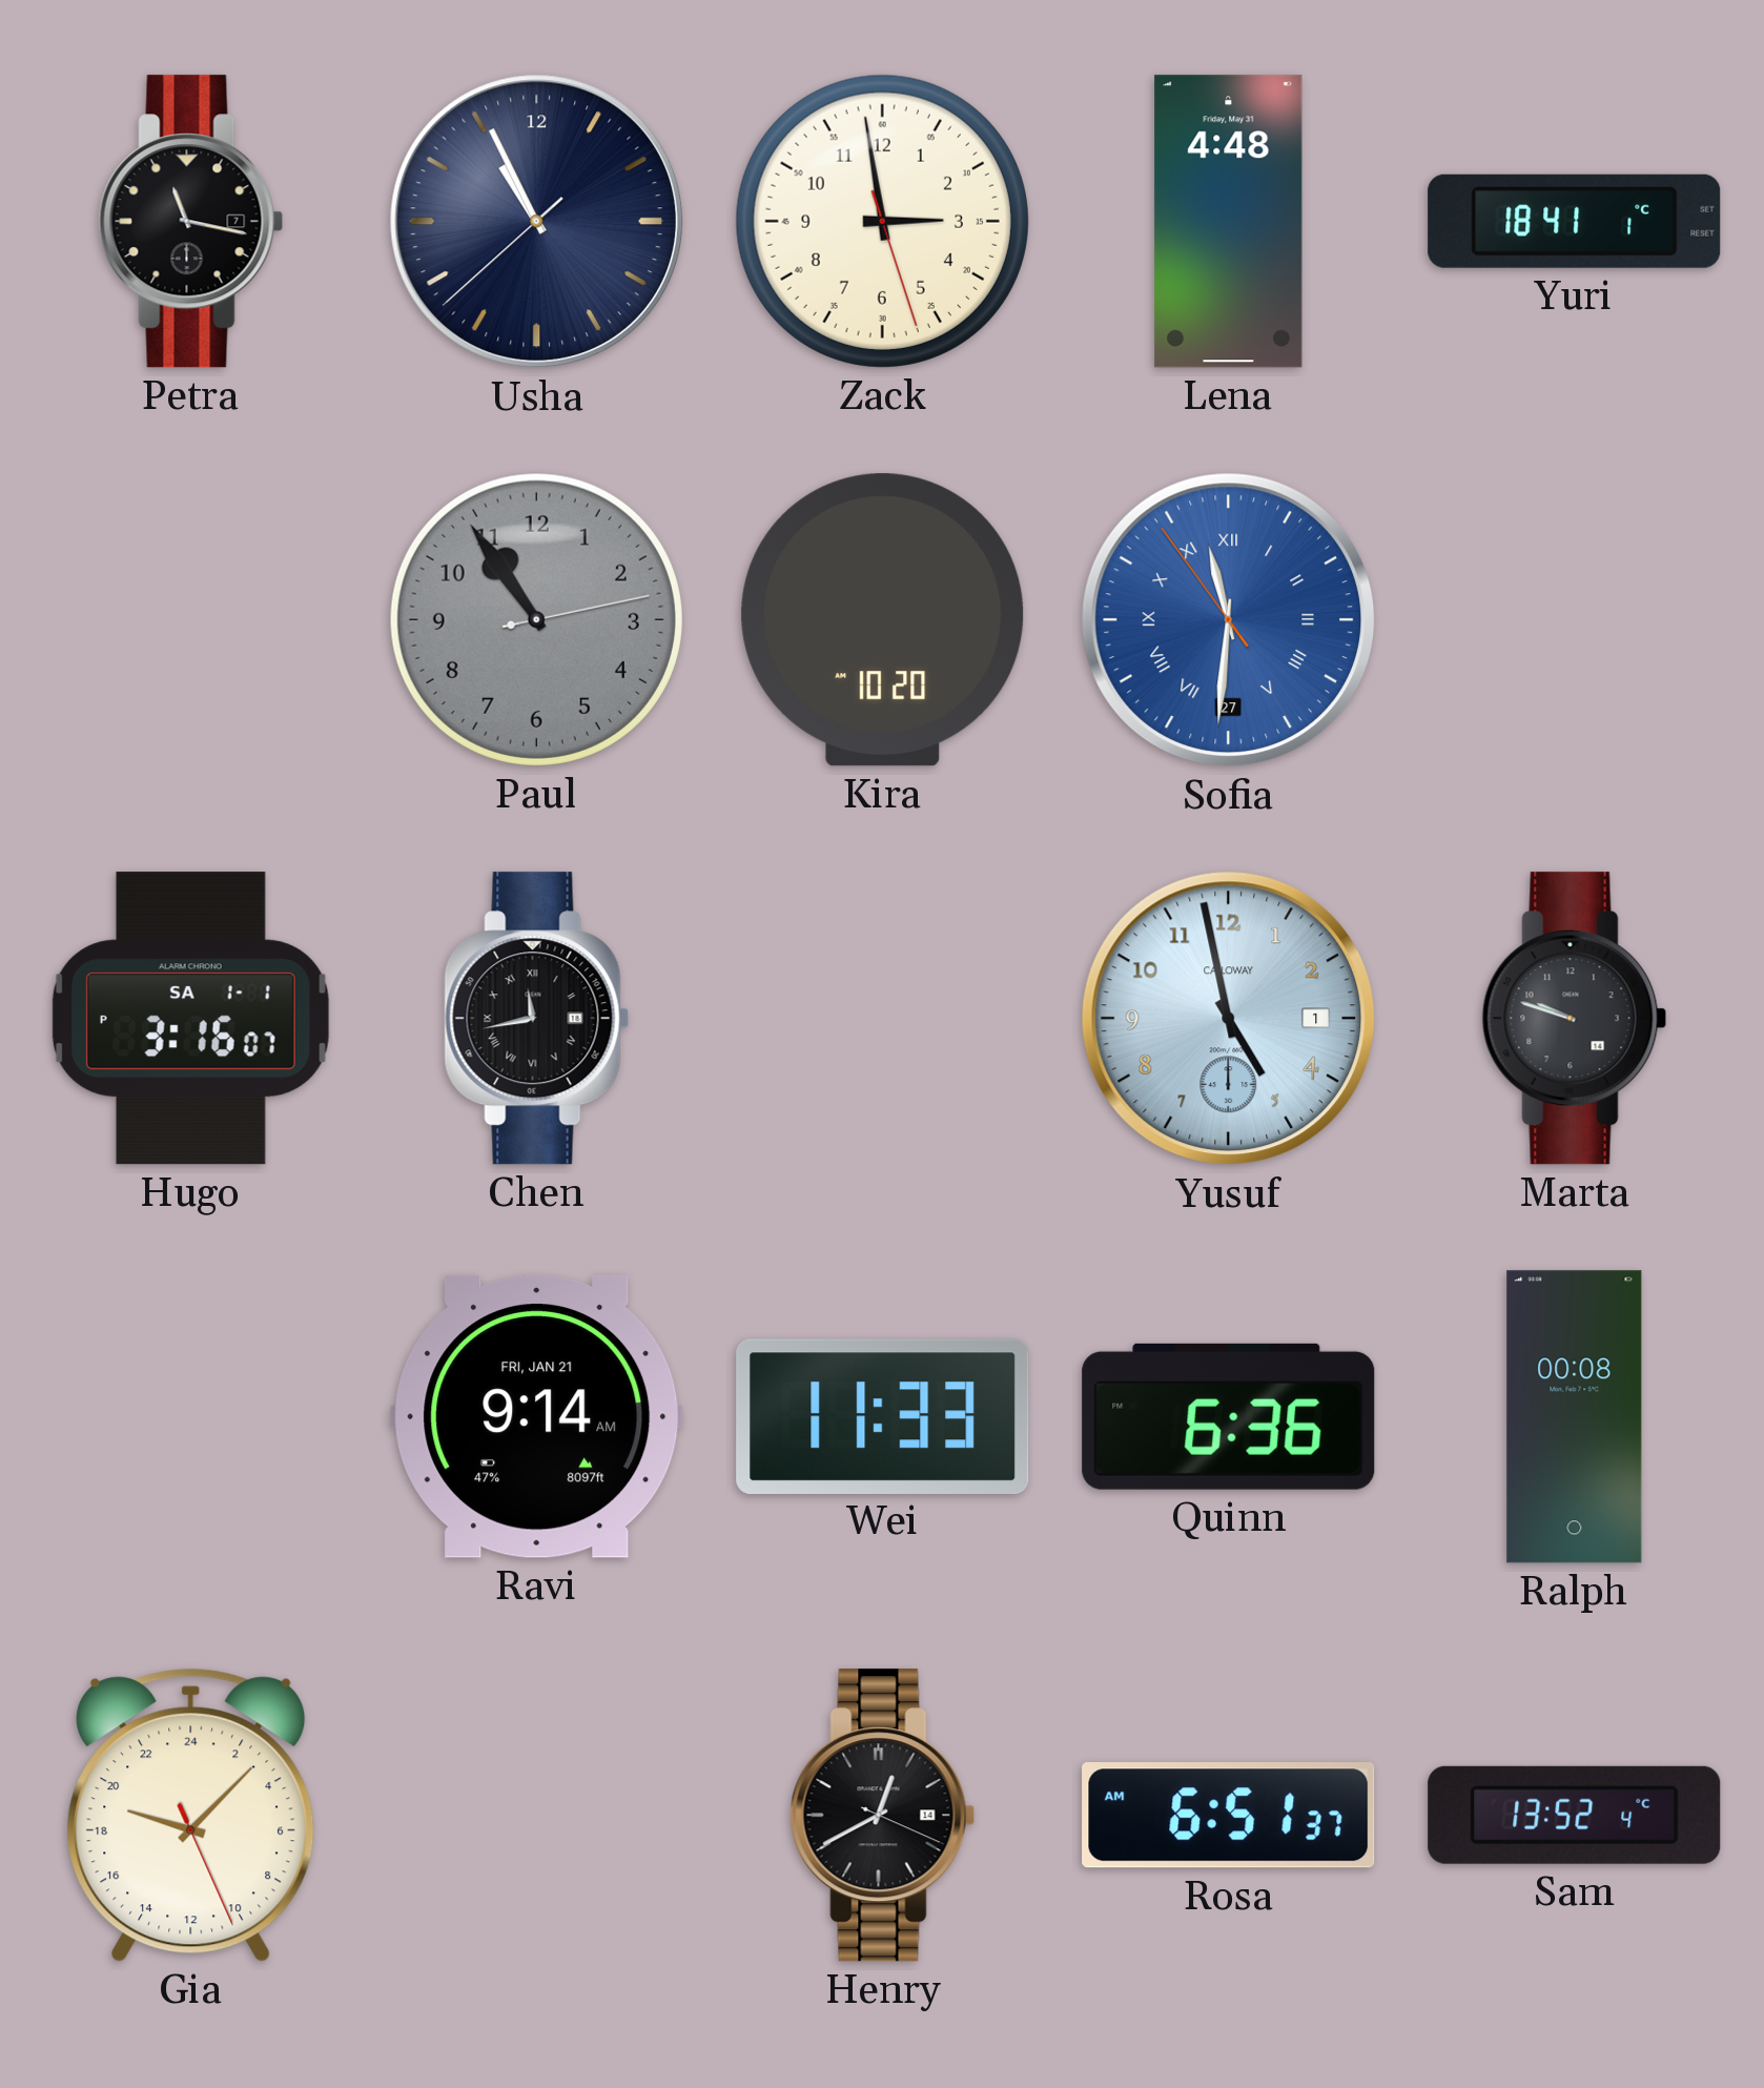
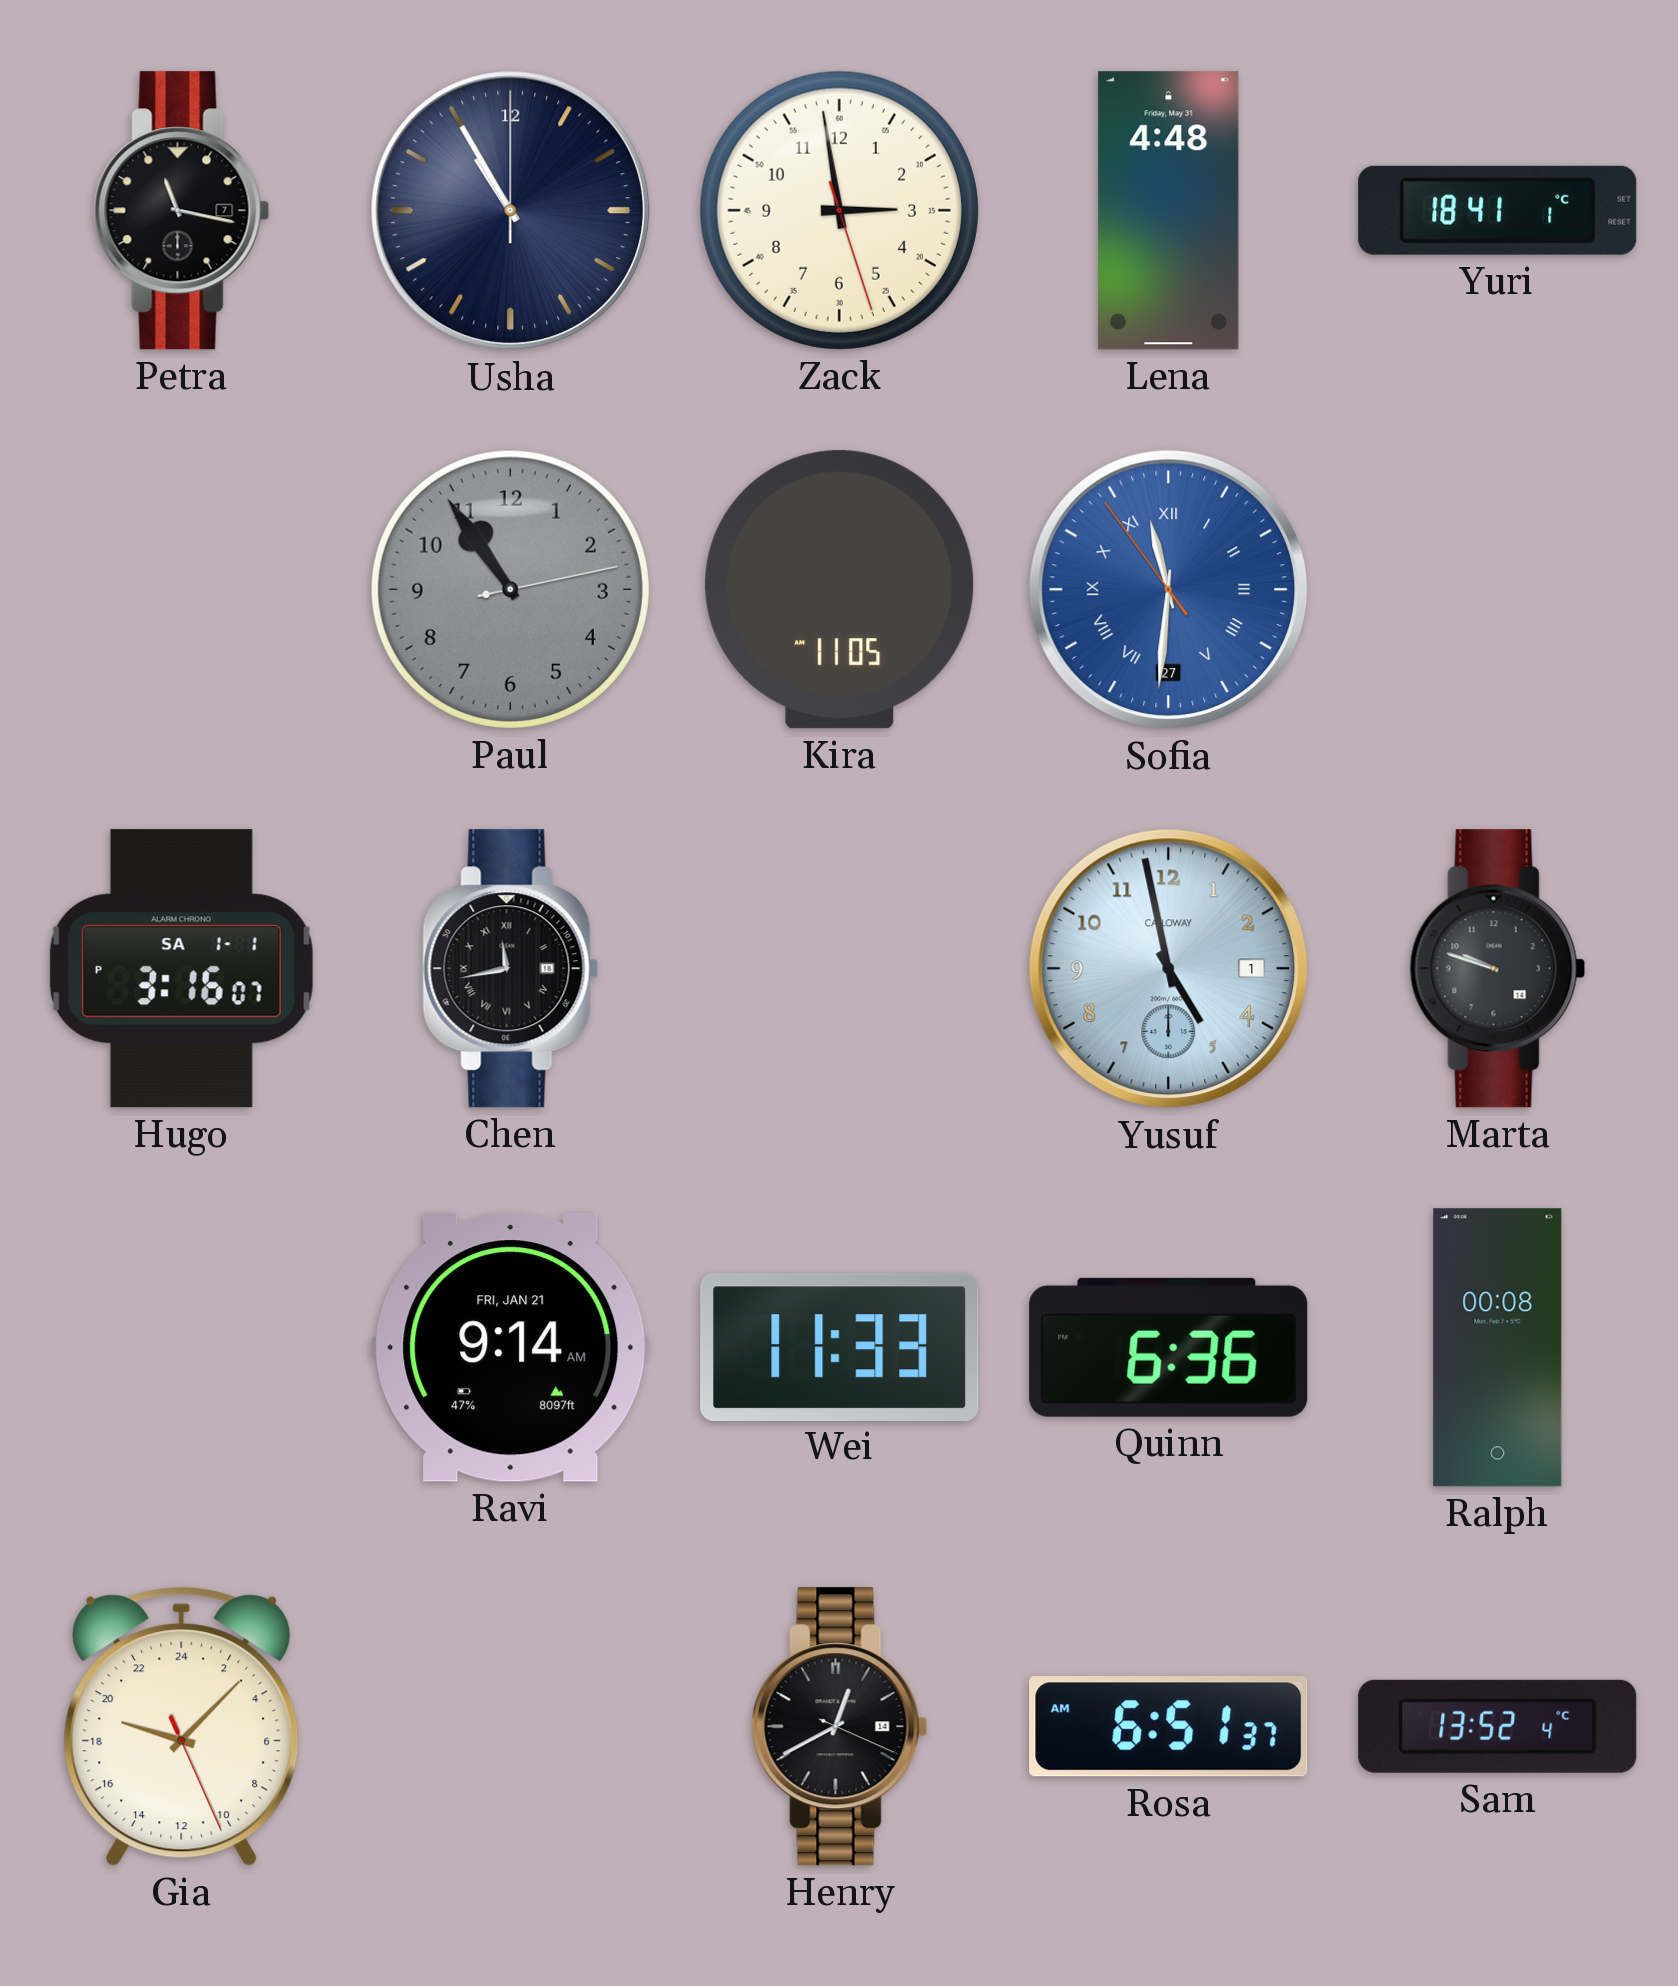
Usha: 10:55:38 -> 10:55:00
Kira: 10:20 -> 11:05
